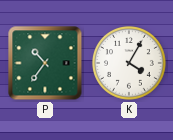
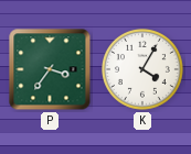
P: 10:36 -> 3:36
